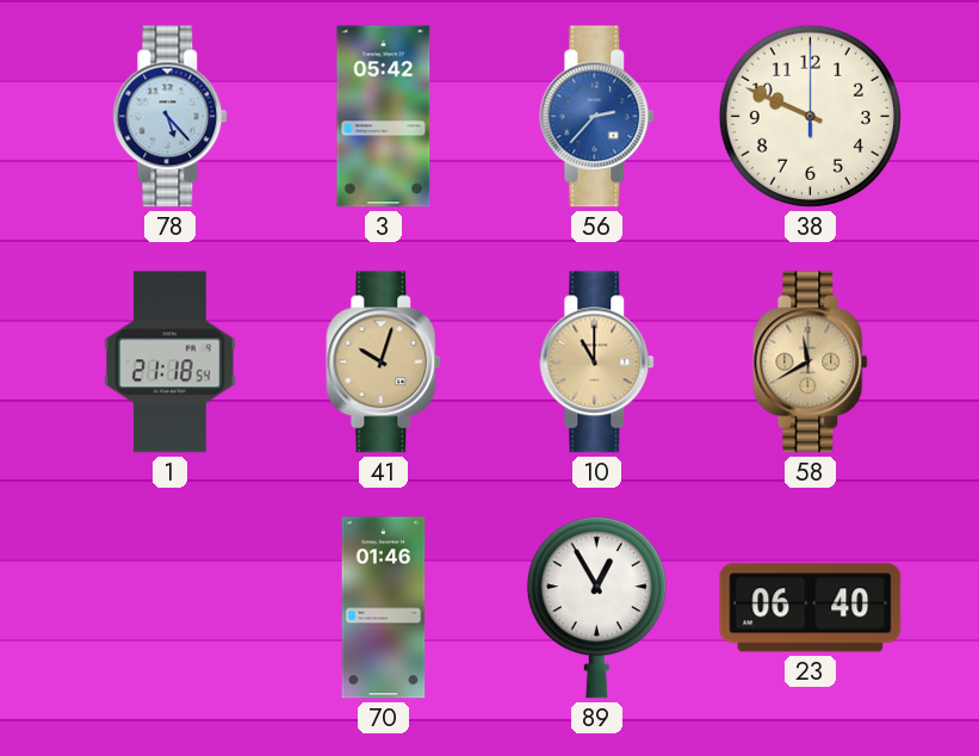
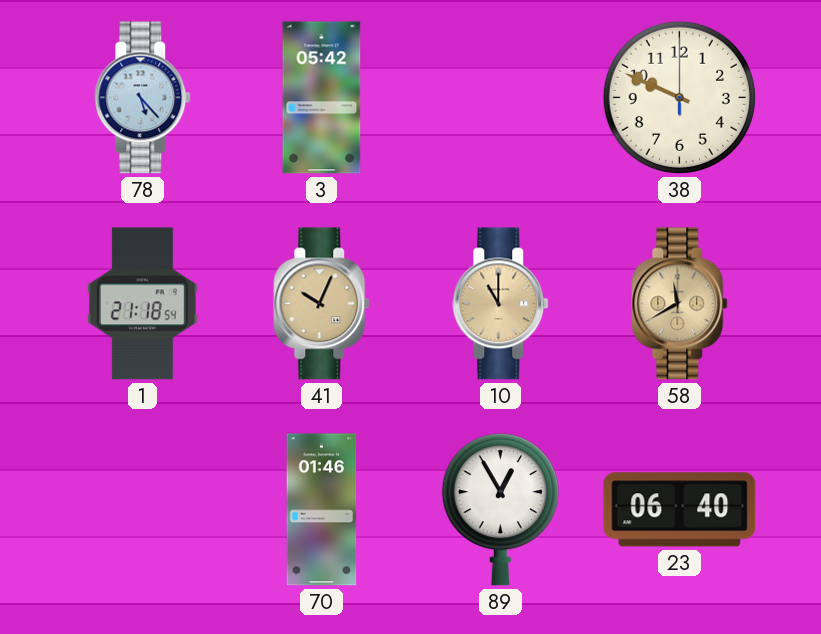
56: 2:37 -> none
41: 10:03 -> 10:04
